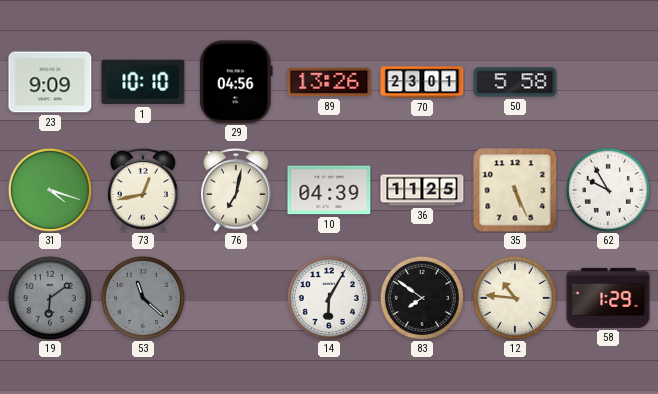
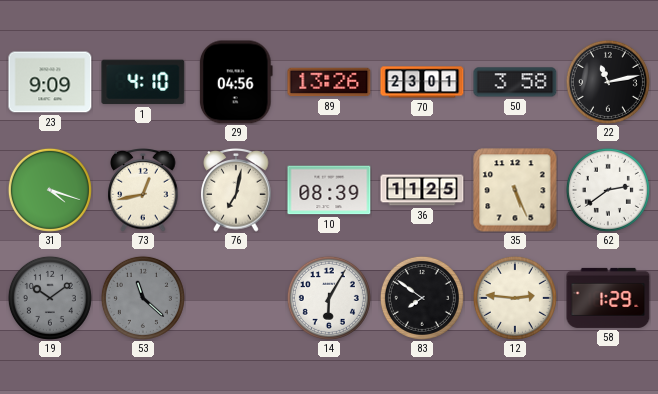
1: 10:10 -> 4:10
50: 5:58 -> 3:58
22: none -> 11:13
10: 04:39 -> 08:39
62: 9:55 -> 2:39
19: 6:09 -> 10:09
12: 10:46 -> 2:46
